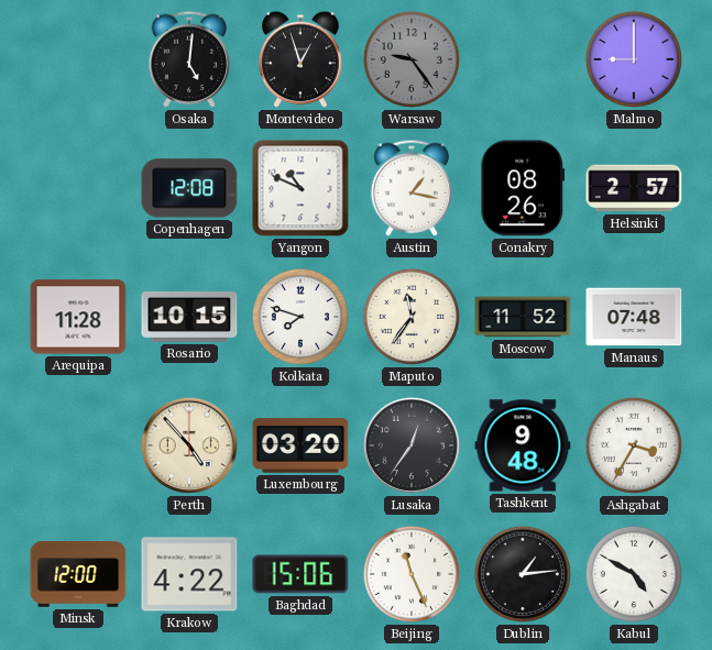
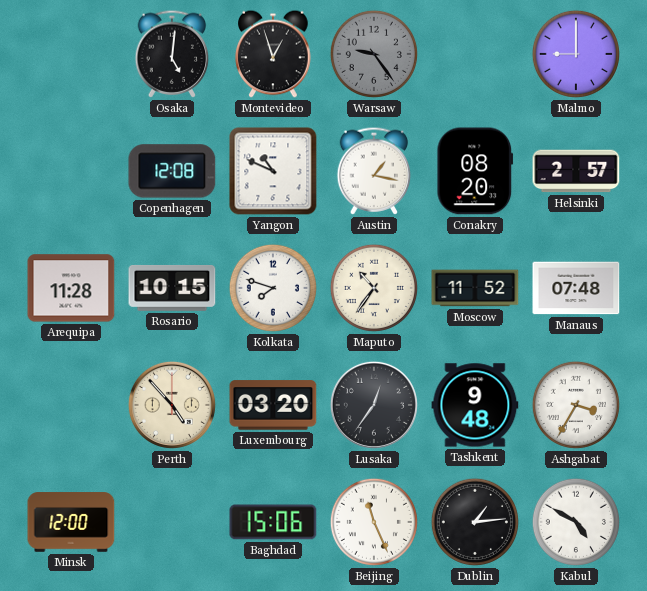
Conakry: 08:26 -> 08:20
Maputo: 11:36 -> 10:36
Krakow: 4:22 -> none
